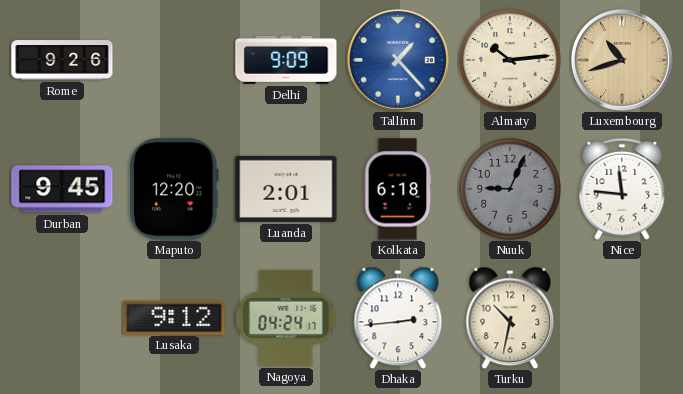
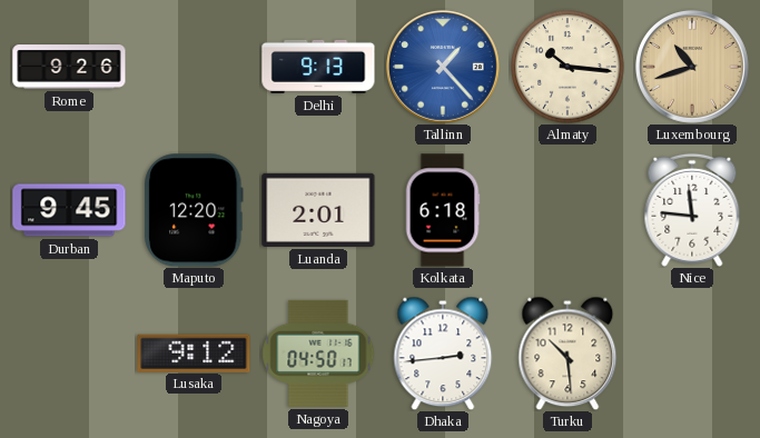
Delhi: 9:09 -> 9:13
Almaty: 10:14 -> 10:16
Nuuk: 9:04 -> none
Nagoya: 04:24 -> 04:50
Turku: 10:32 -> 10:29
